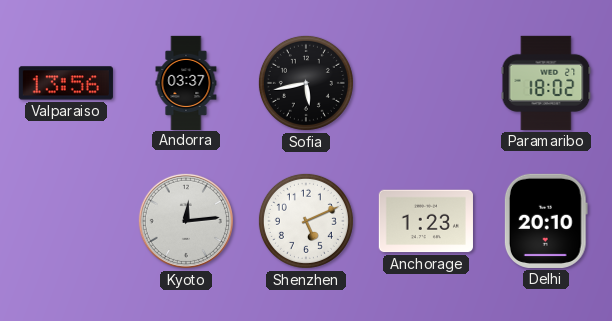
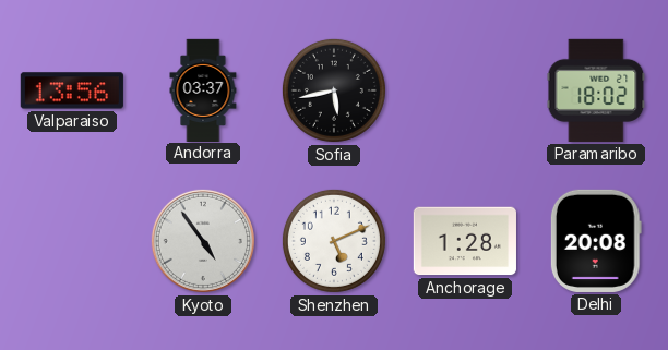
Kyoto: 12:14 -> 4:54
Anchorage: 1:23 -> 1:28
Delhi: 20:10 -> 20:08
